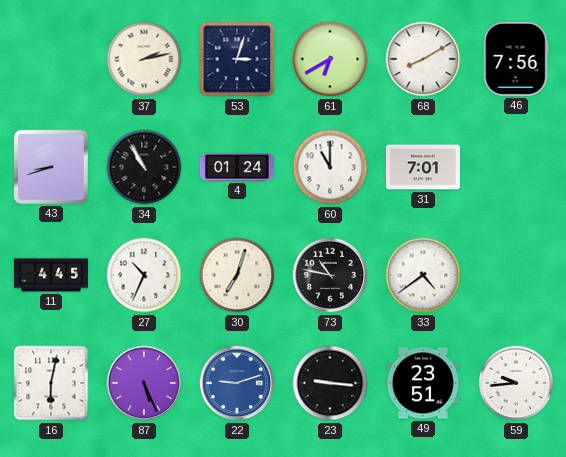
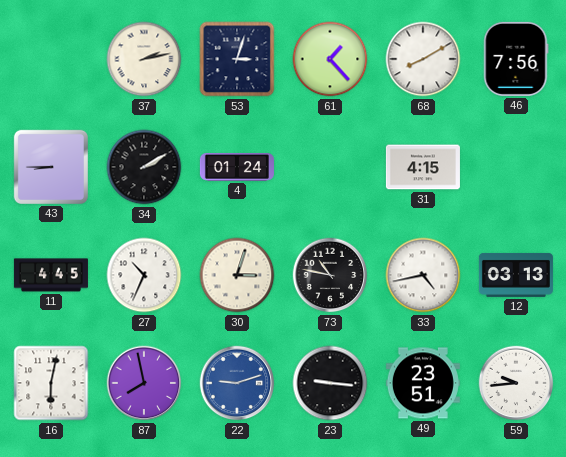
61: 6:40 -> 1:23
43: 8:42 -> 8:45
34: 10:55 -> 2:10
60: 11:00 -> none
31: 7:01 -> 4:15
30: 7:03 -> 3:03
33: 4:39 -> 4:43
12: none -> 03:13
87: 5:26 -> 7:58
